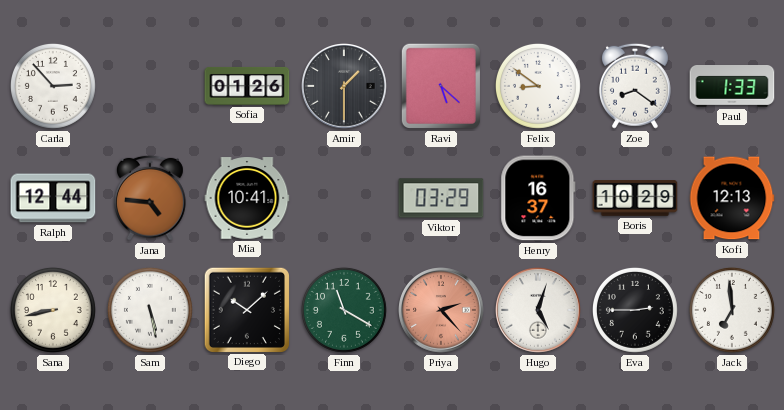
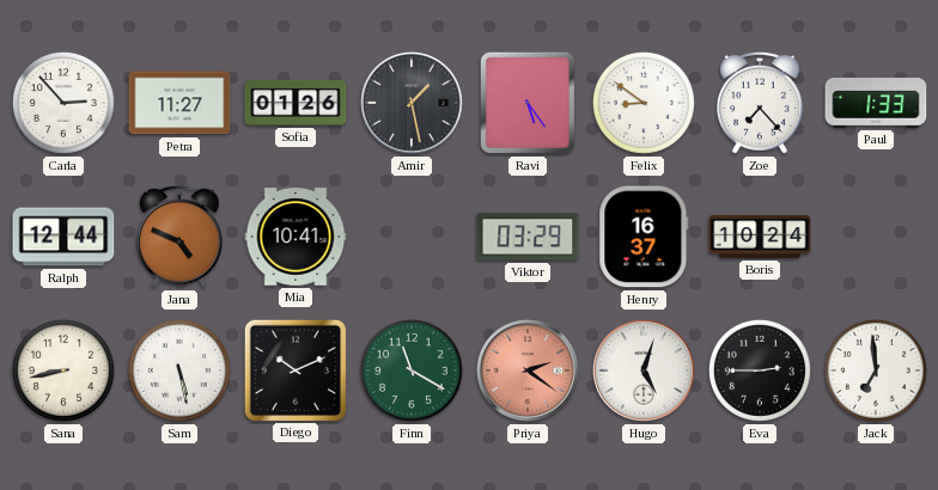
Petra: none -> 11:27
Amir: 1:30 -> 1:28
Ravi: 5:22 -> 5:24
Zoe: 8:21 -> 7:23
Jana: 4:46 -> 4:49
Boris: 10:29 -> 10:24
Kofi: 12:13 -> none
Diego: 10:08 -> 10:11
Priya: 2:23 -> 2:21
